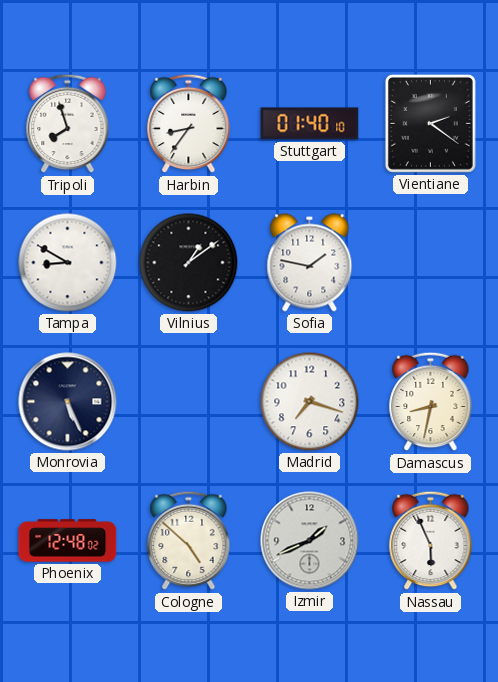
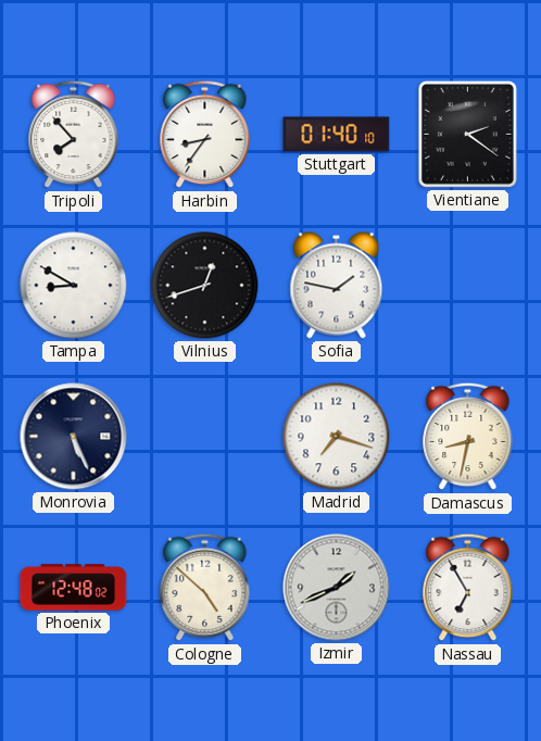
Tripoli: 7:57 -> 7:53
Vilnius: 1:09 -> 12:42
Nassau: 5:56 -> 6:55
